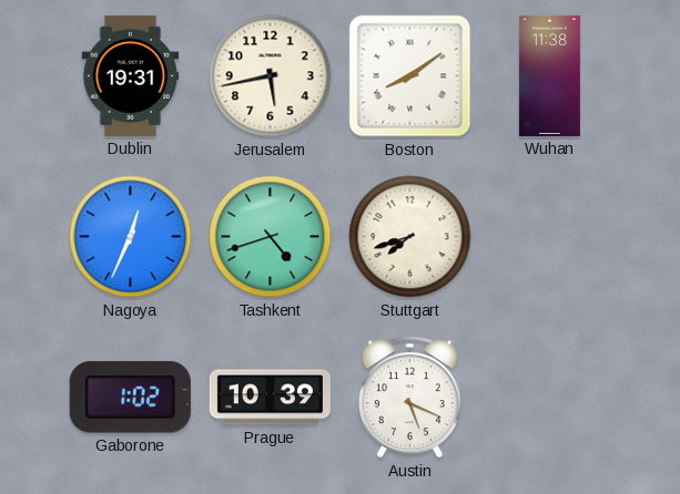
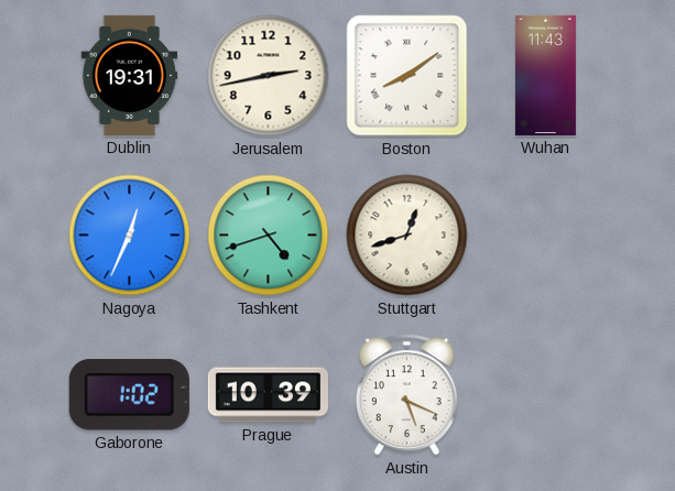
Jerusalem: 5:43 -> 2:43
Wuhan: 11:38 -> 11:43
Stuttgart: 7:42 -> 12:42
